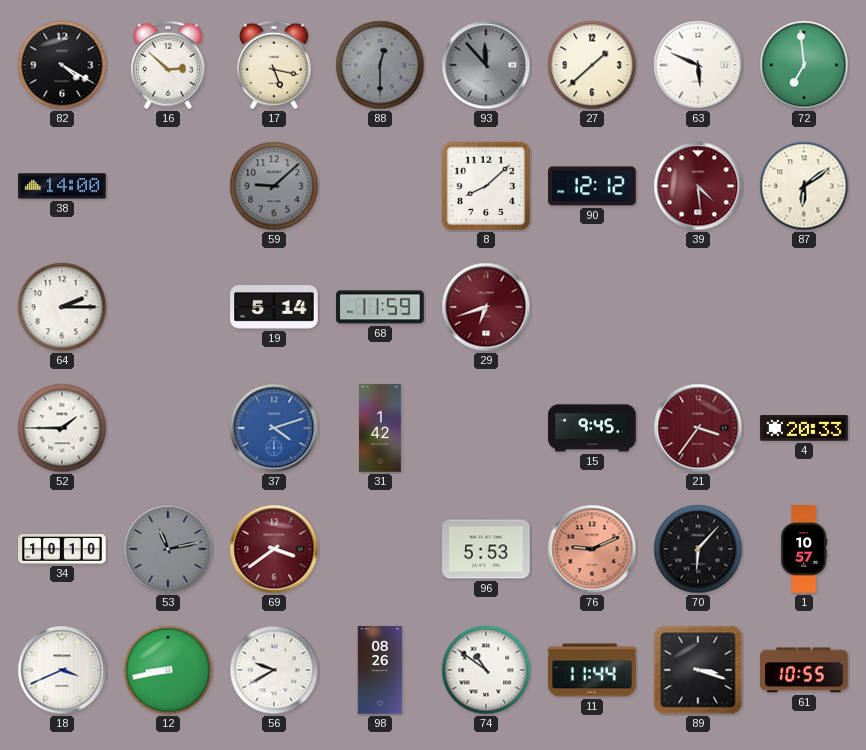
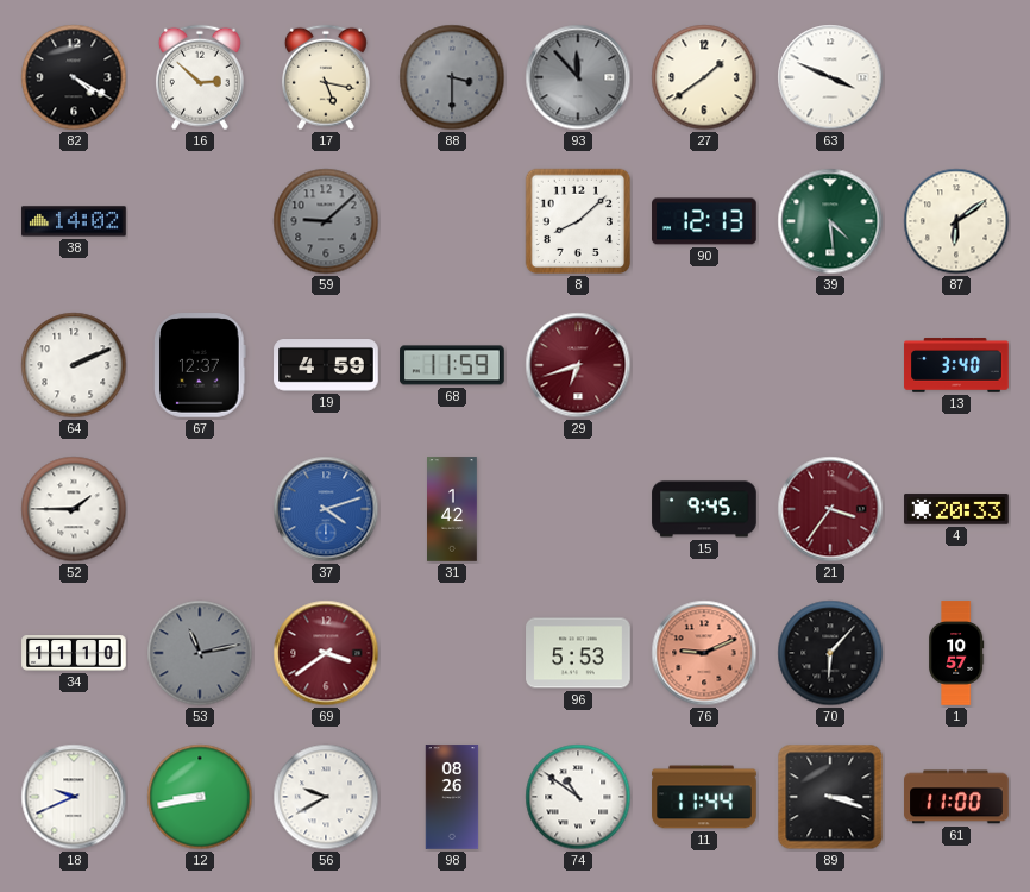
88: 12:30 -> 3:30
27: 1:38 -> 1:39
63: 5:49 -> 3:49
72: 6:59 -> none
38: 14:00 -> 14:02
90: 12:12 -> 12:13
39 dial: burgundy -> green
64: 2:15 -> 2:11
67: none -> 12:37
19: 5:14 -> 4:59
13: none -> 3:40
34: 10:10 -> 11:10
18: 3:41 -> 9:41
61: 10:55 -> 11:00
